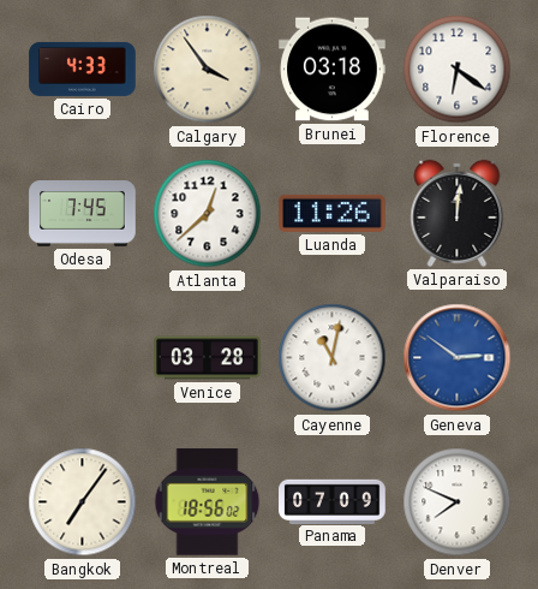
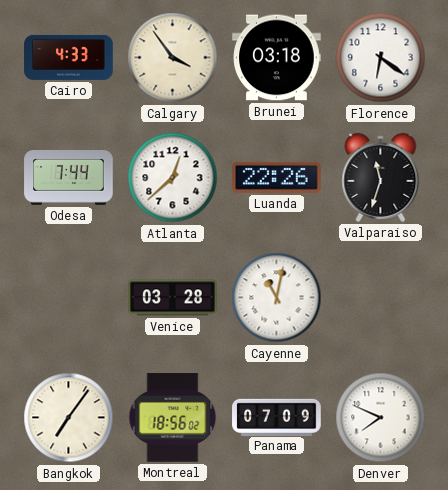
Odesa: 7:45 -> 7:44
Luanda: 11:26 -> 22:26
Valparaiso: 12:01 -> 11:33
Geneva: 2:51 -> none
